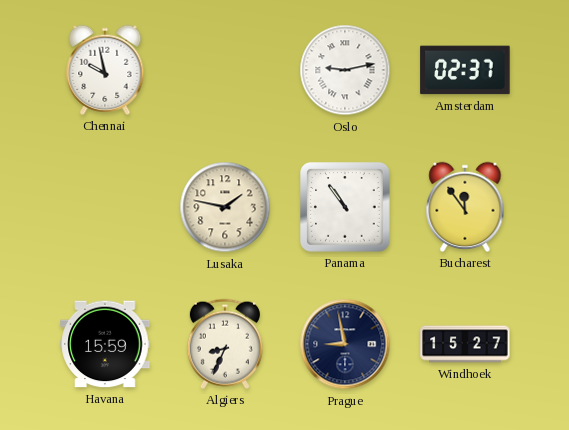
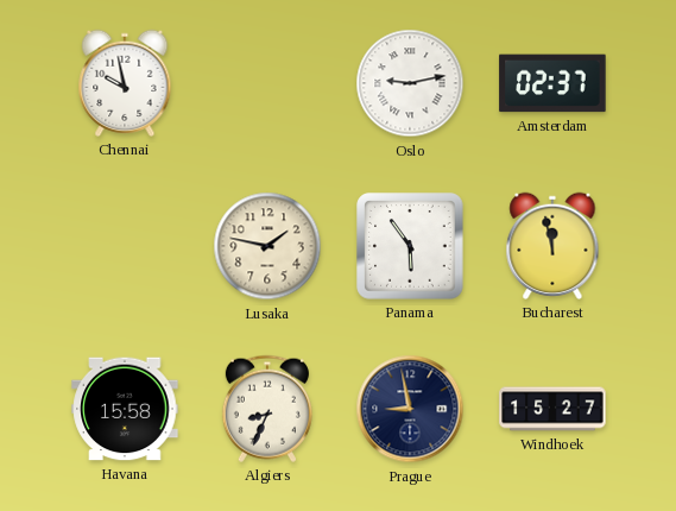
Panama: 10:54 -> 5:54
Bucharest: 11:54 -> 11:58
Havana: 15:59 -> 15:58
